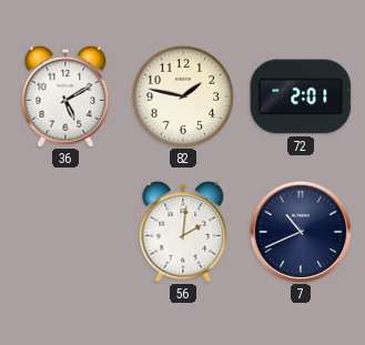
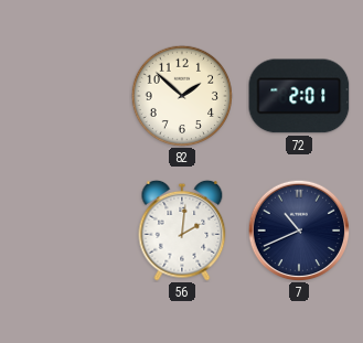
36: 5:10 -> none
82: 1:47 -> 1:52
